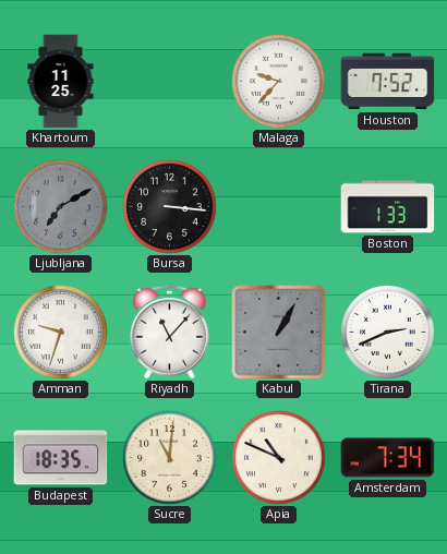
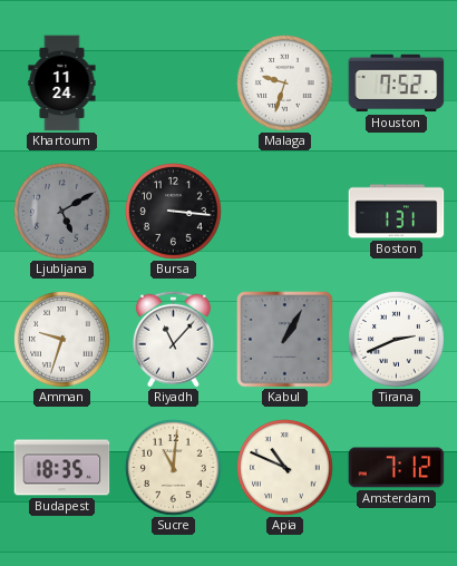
Khartoum: 11:25 -> 11:24
Malaga: 9:37 -> 9:33
Ljubljana: 7:10 -> 5:10
Boston: 1:33 -> 1:31
Amsterdam: 7:34 -> 7:12
